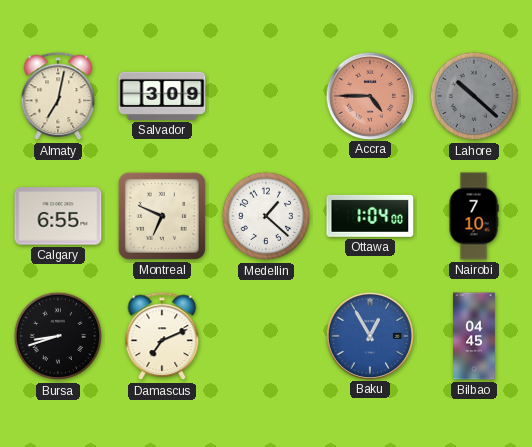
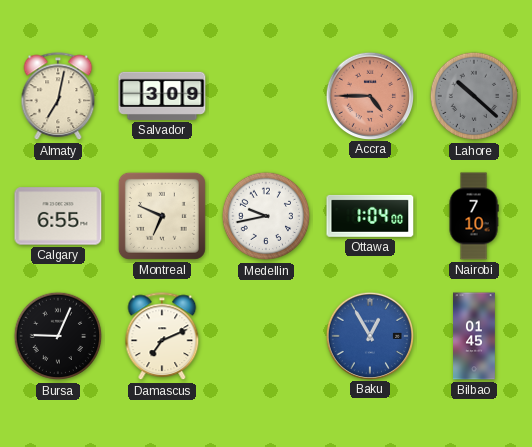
Medellin: 1:22 -> 9:43
Bursa: 8:42 -> 9:04
Bilbao: 04:45 -> 01:45
